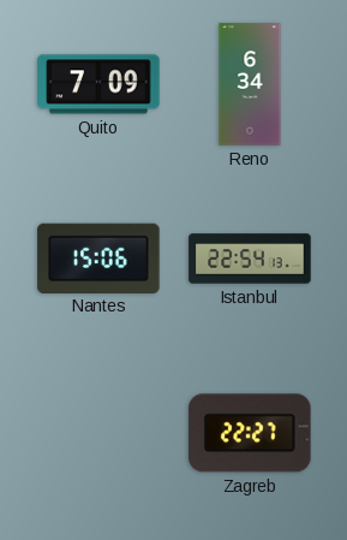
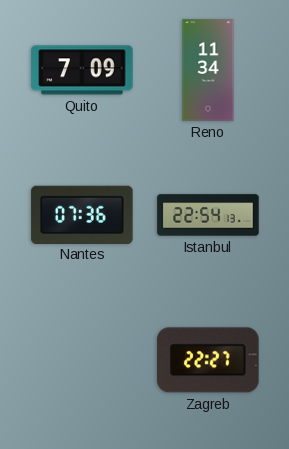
Reno: 6:34 -> 11:34
Nantes: 15:06 -> 07:36
